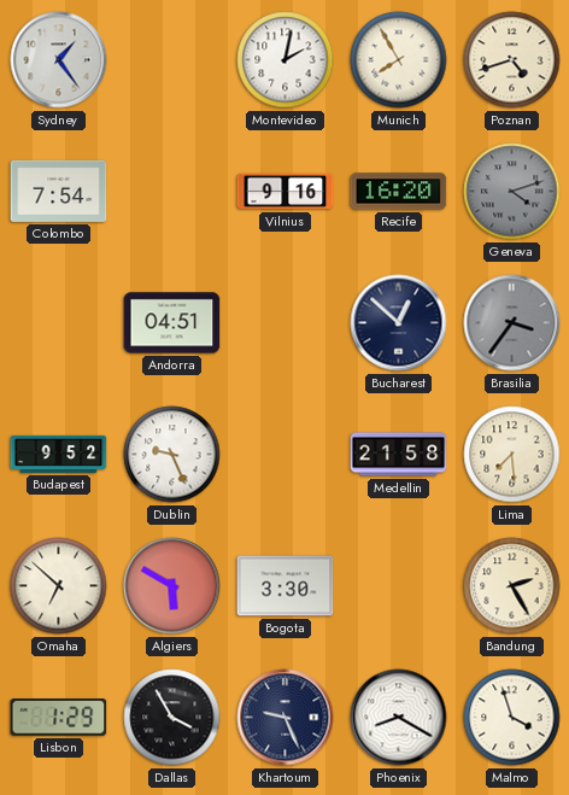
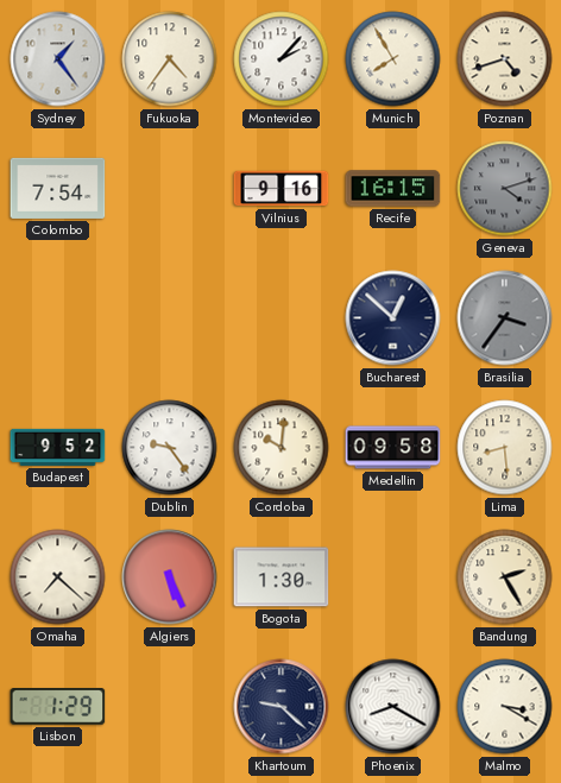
Fukuoka: none -> 4:36
Montevideo: 2:02 -> 2:07
Recife: 16:20 -> 16:15
Andorra: 04:51 -> none
Dublin: 9:26 -> 9:24
Cordoba: none -> 10:01
Medellin: 21:58 -> 09:58
Lima: 7:29 -> 8:29
Omaha: 6:52 -> 7:22
Algiers: 5:50 -> 5:26
Bogota: 3:30 -> 1:30
Dallas: 3:55 -> none
Khartoum: 9:26 -> 9:22
Malmo: 3:57 -> 3:20
